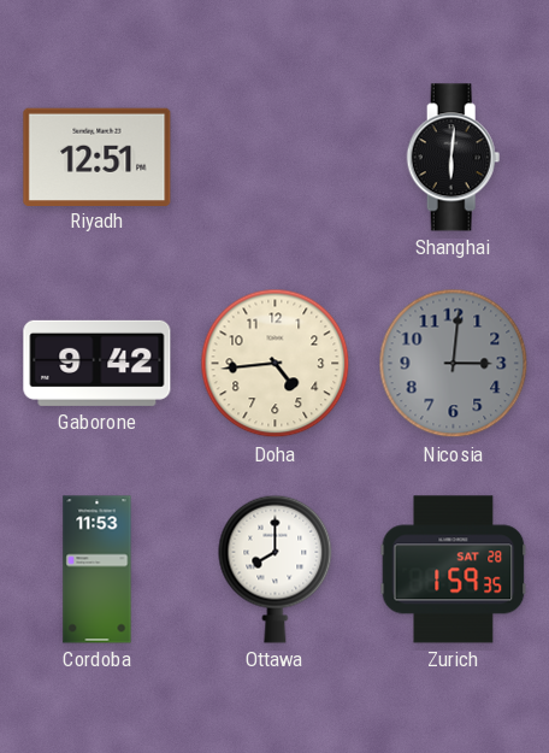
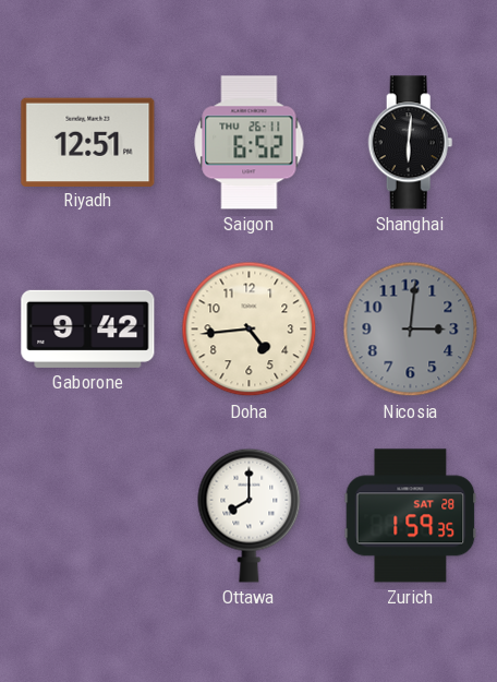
Saigon: none -> 6:52
Cordoba: 11:53 -> none
